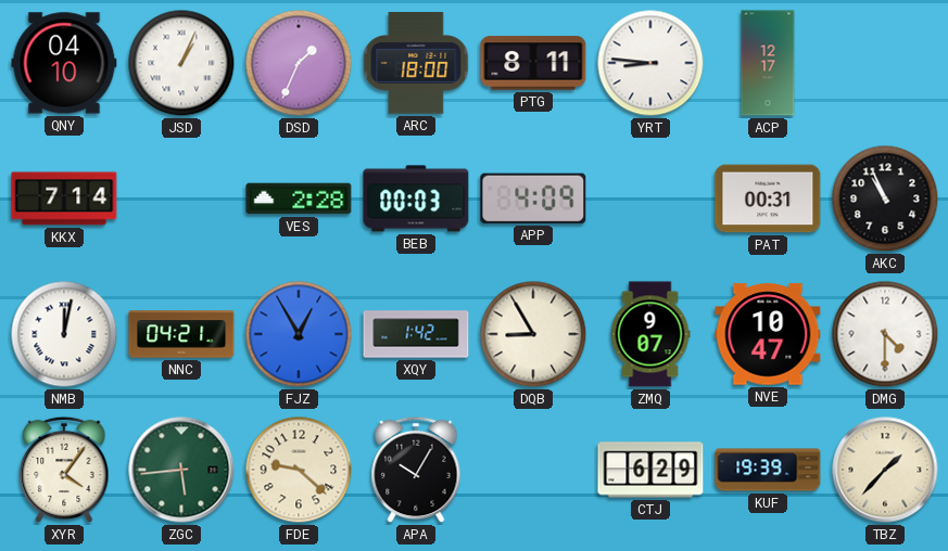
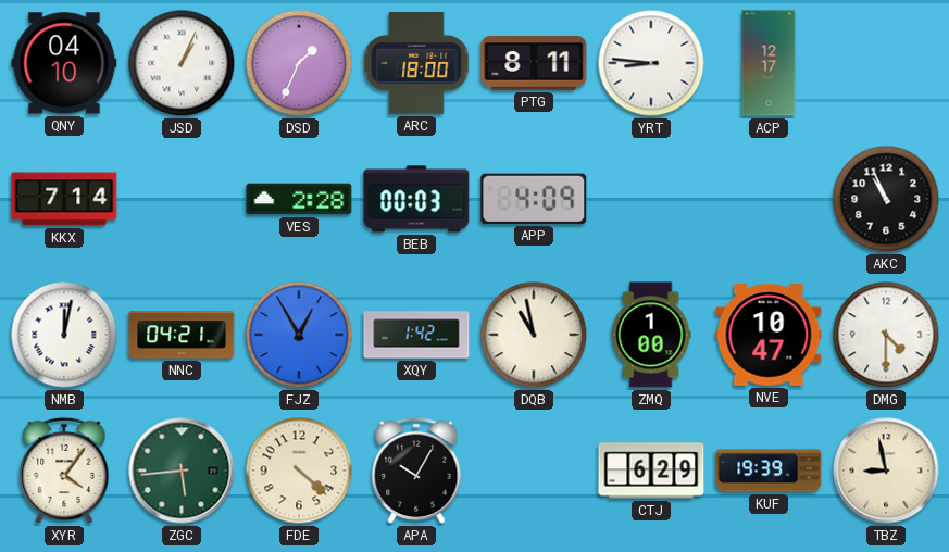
PAT: 00:31 -> none
DQB: 8:55 -> 10:58
ZMQ: 9:07 -> 1:00
FDE: 9:22 -> 4:22
TBZ: 1:37 -> 8:58
